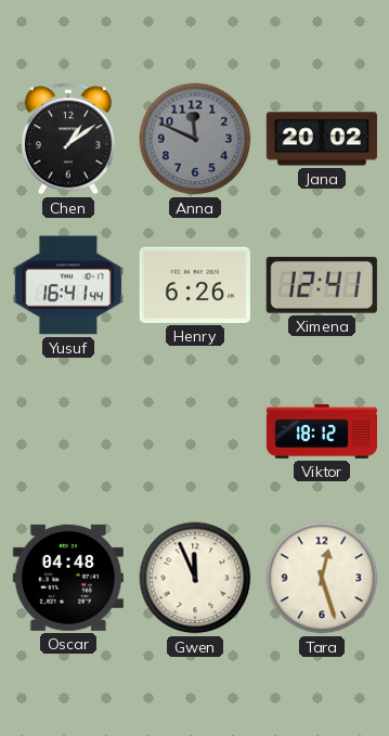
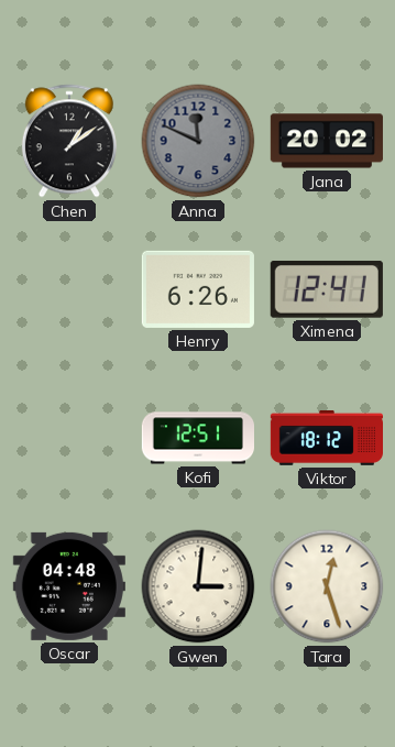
Yusuf: 16:41 -> none
Kofi: none -> 12:51
Gwen: 11:56 -> 3:01
